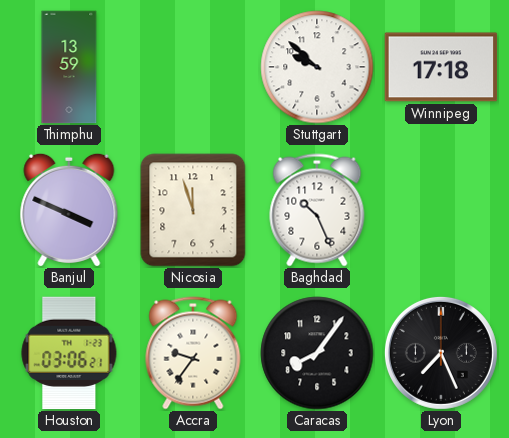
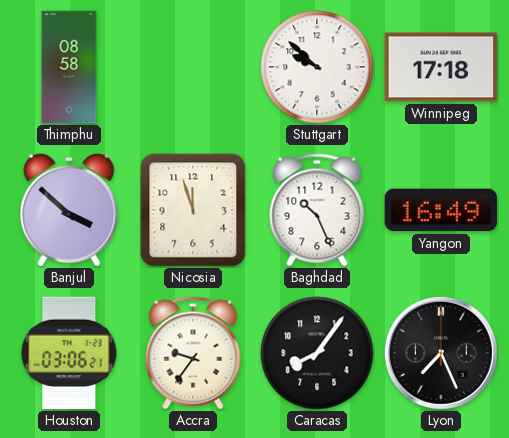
Thimphu: 13:59 -> 08:58
Banjul: 3:49 -> 3:52
Yangon: none -> 16:49
